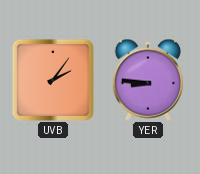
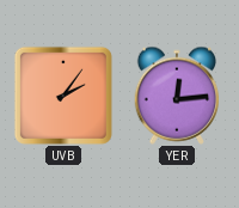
YER: 8:46 -> 12:14
